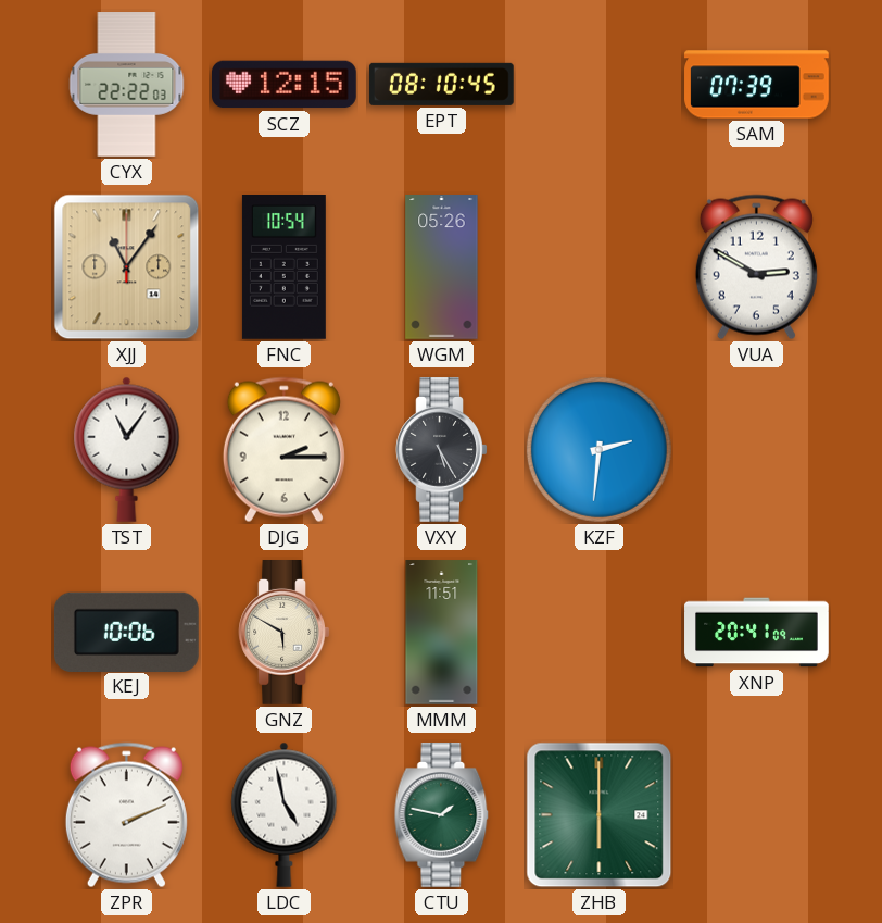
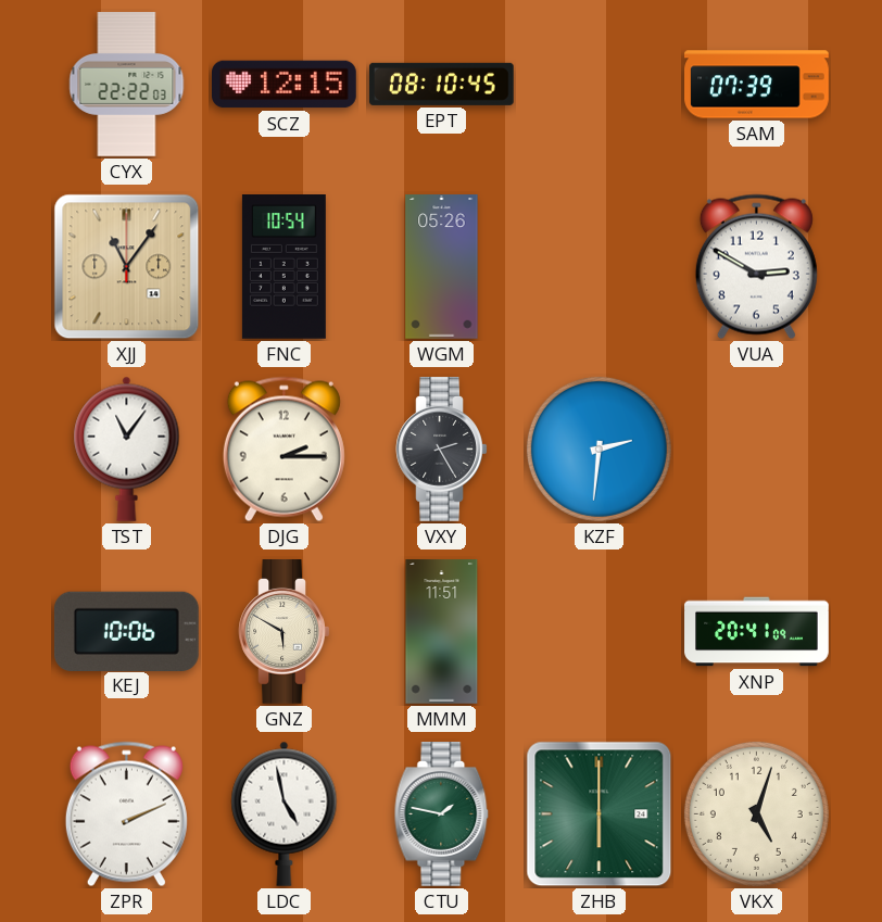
VXY: 5:25 -> 2:25
VKX: none -> 5:03
